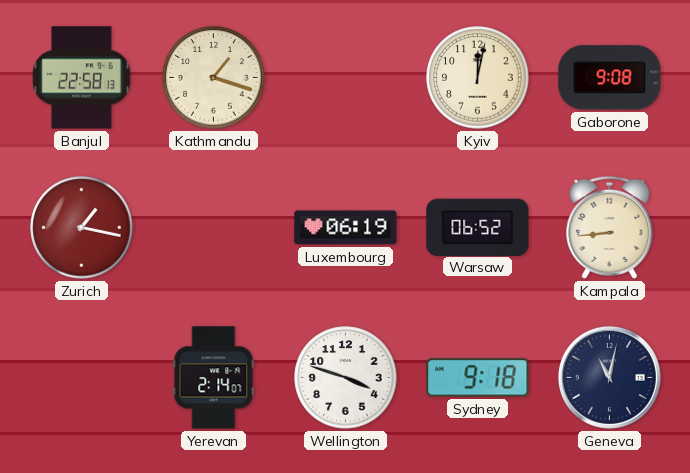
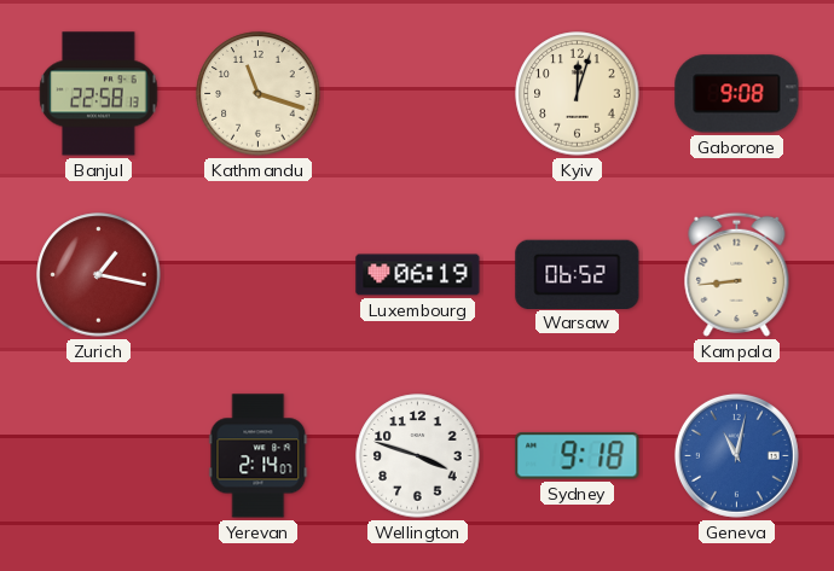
Kathmandu: 1:18 -> 11:18
Kyiv: 12:02 -> 12:03
Geneva dial: navy -> blue
